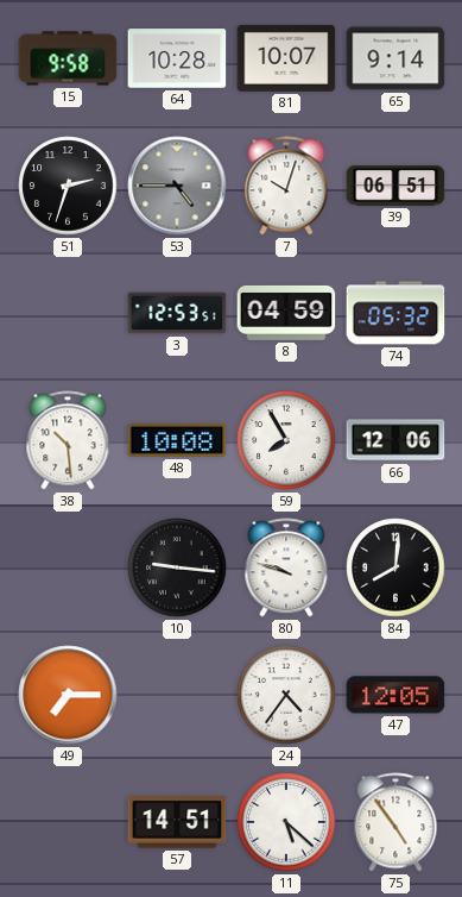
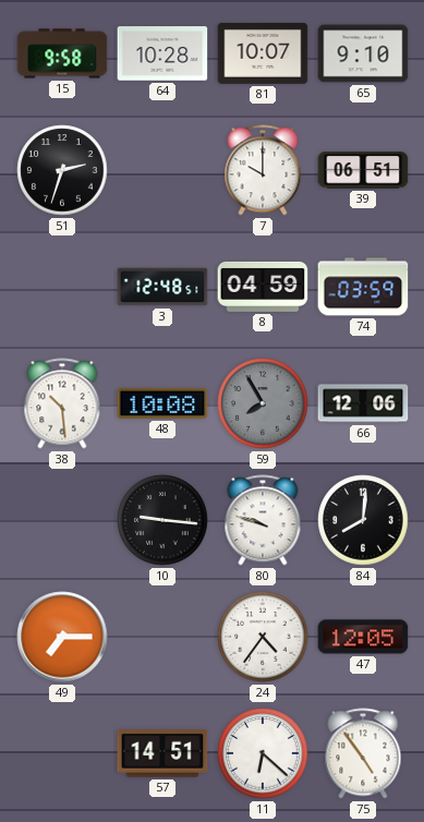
65: 9:14 -> 9:10
53: 4:45 -> none
7: 10:03 -> 10:00
3: 12:53 -> 12:48
74: 05:32 -> 03:59
59 dial: white -> grey
11: 5:22 -> 6:22
